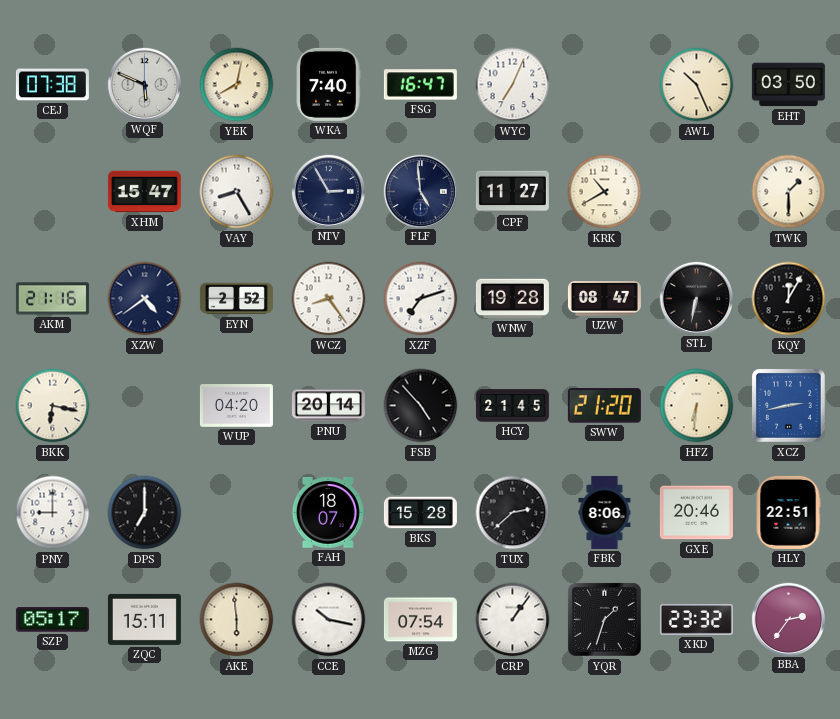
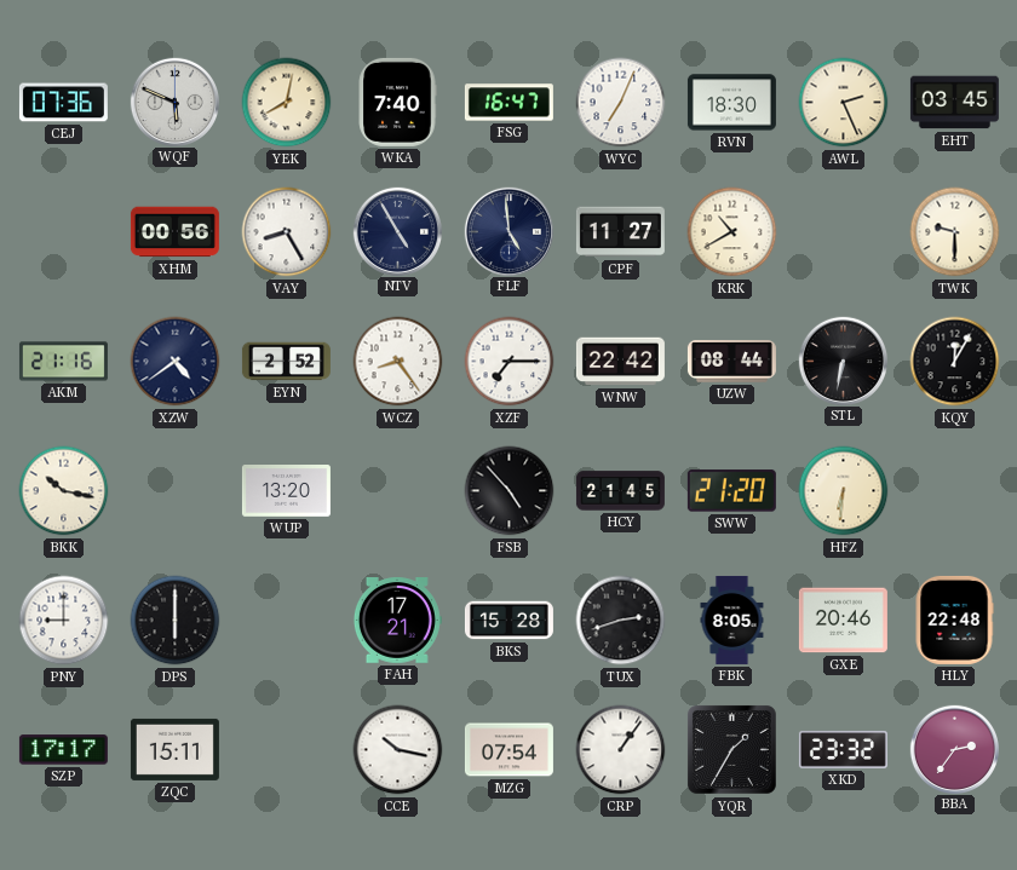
CEJ: 07:38 -> 07:36
RVN: none -> 18:30
AWL: 10:26 -> 2:26
EHT: 03:50 -> 03:45
XHM: 15:47 -> 00:56
NTV: 2:55 -> 4:55
TWK: 1:30 -> 9:30
XZF: 7:12 -> 7:15
WNW: 19:28 -> 22:42
UZW: 08:47 -> 08:44
BKK: 6:17 -> 10:17
WUP: 04:20 -> 13:20
PNU: 20:14 -> none
XCZ: 2:43 -> none
DPS: 7:00 -> 6:00
FAH: 18:07 -> 17:21
TUX: 2:38 -> 2:42
FBK: 8:06 -> 8:05
HLY: 22:51 -> 22:48
SZP: 05:17 -> 17:17
AKE: 5:59 -> none
YQR: 1:33 -> 1:35
